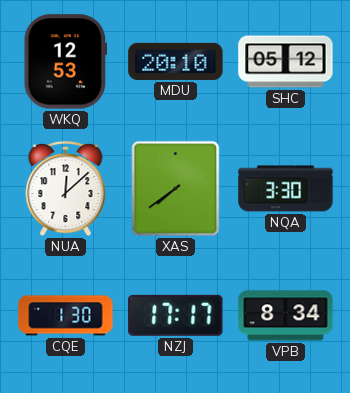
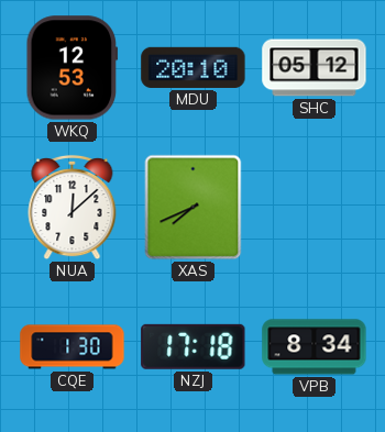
XAS: 7:39 -> 7:41
NQA: 3:30 -> none
NZJ: 17:17 -> 17:18
